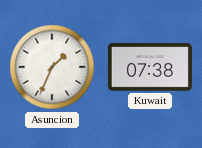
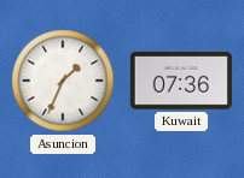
Kuwait: 07:38 -> 07:36
